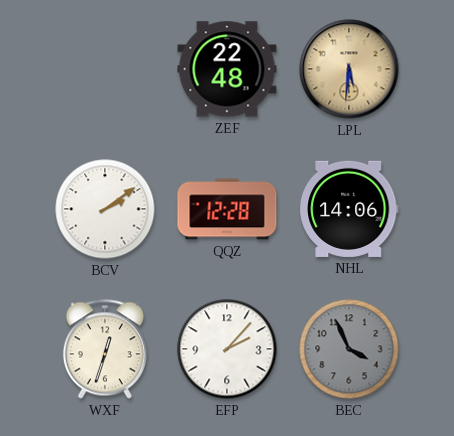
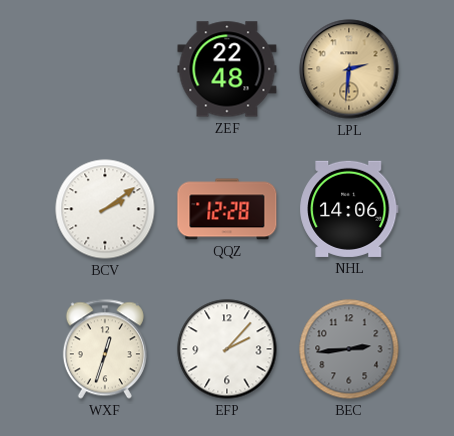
LPL: 5:31 -> 2:31
BEC: 3:56 -> 2:44
